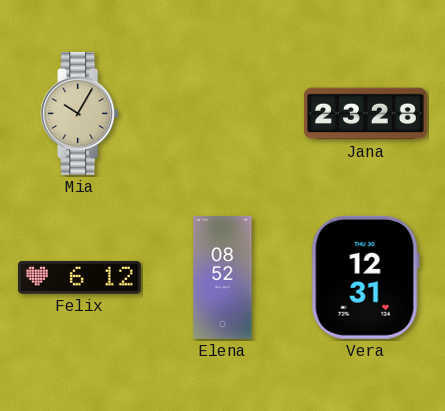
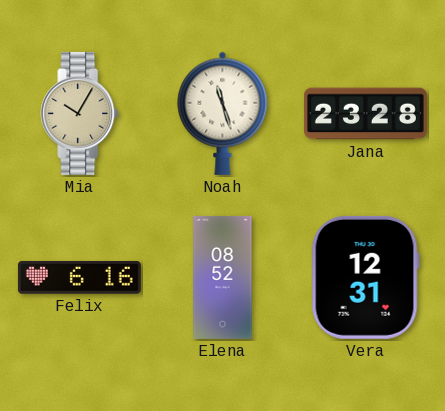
Noah: none -> 11:27
Felix: 6:12 -> 6:16
